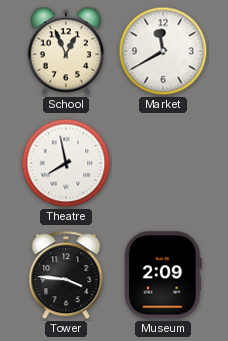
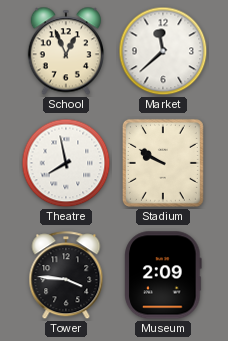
Market: 11:40 -> 11:38
Stadium: none -> 9:50
